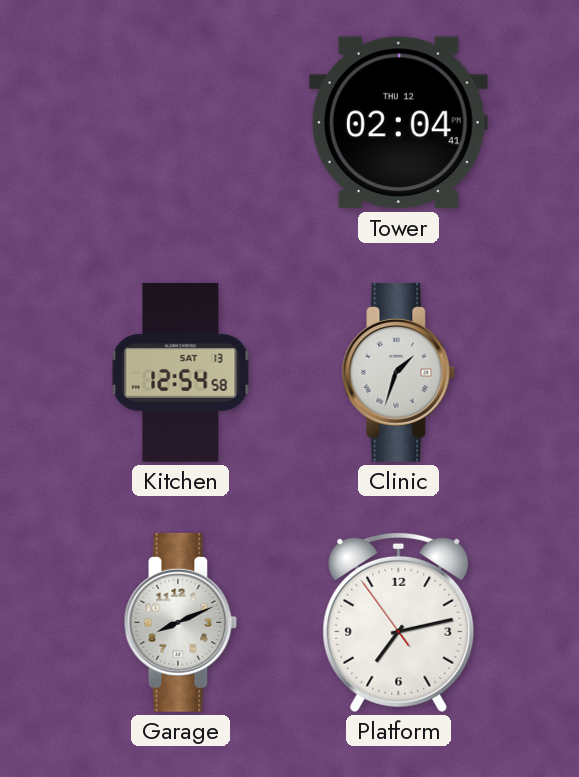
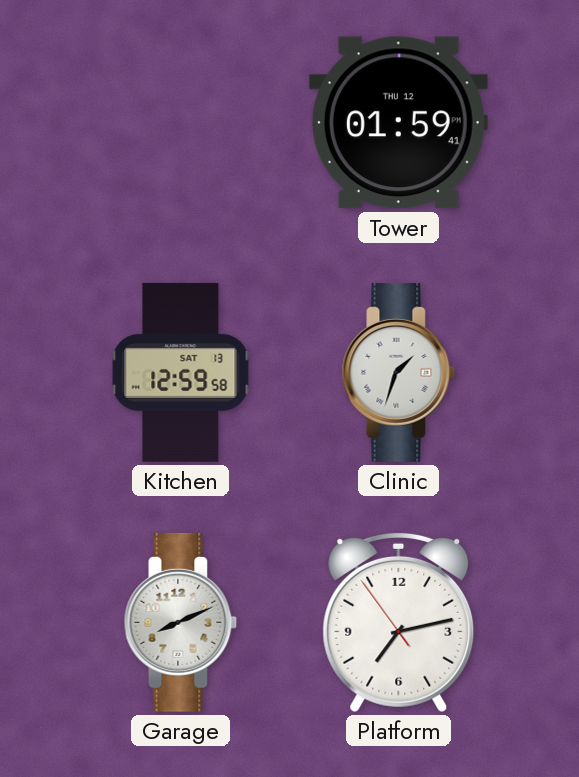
Tower: 02:04 -> 01:59
Kitchen: 12:54 -> 12:59
